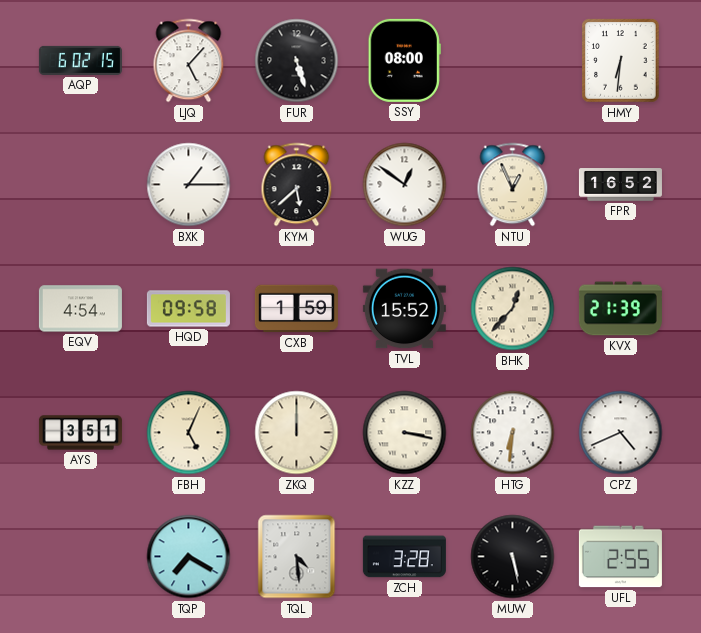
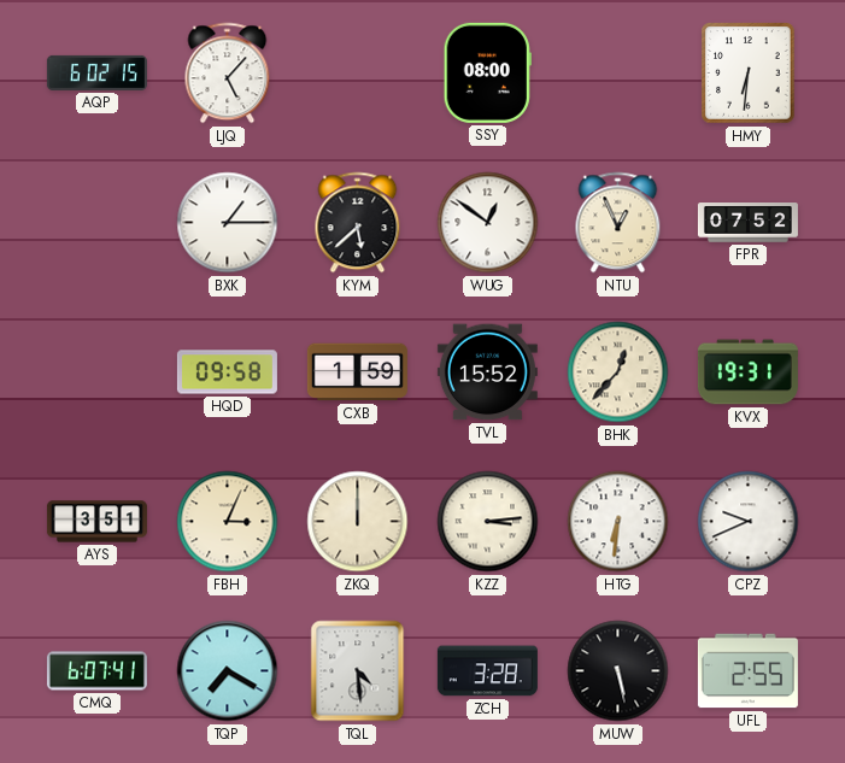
FUR: 5:27 -> none
FPR: 16:52 -> 07:52
EQV: 4:54 -> none
KVX: 21:39 -> 19:31
FBH: 5:04 -> 3:04
KZZ: 3:17 -> 3:14
CPZ: 4:41 -> 9:41
CMQ: none -> 6:07
